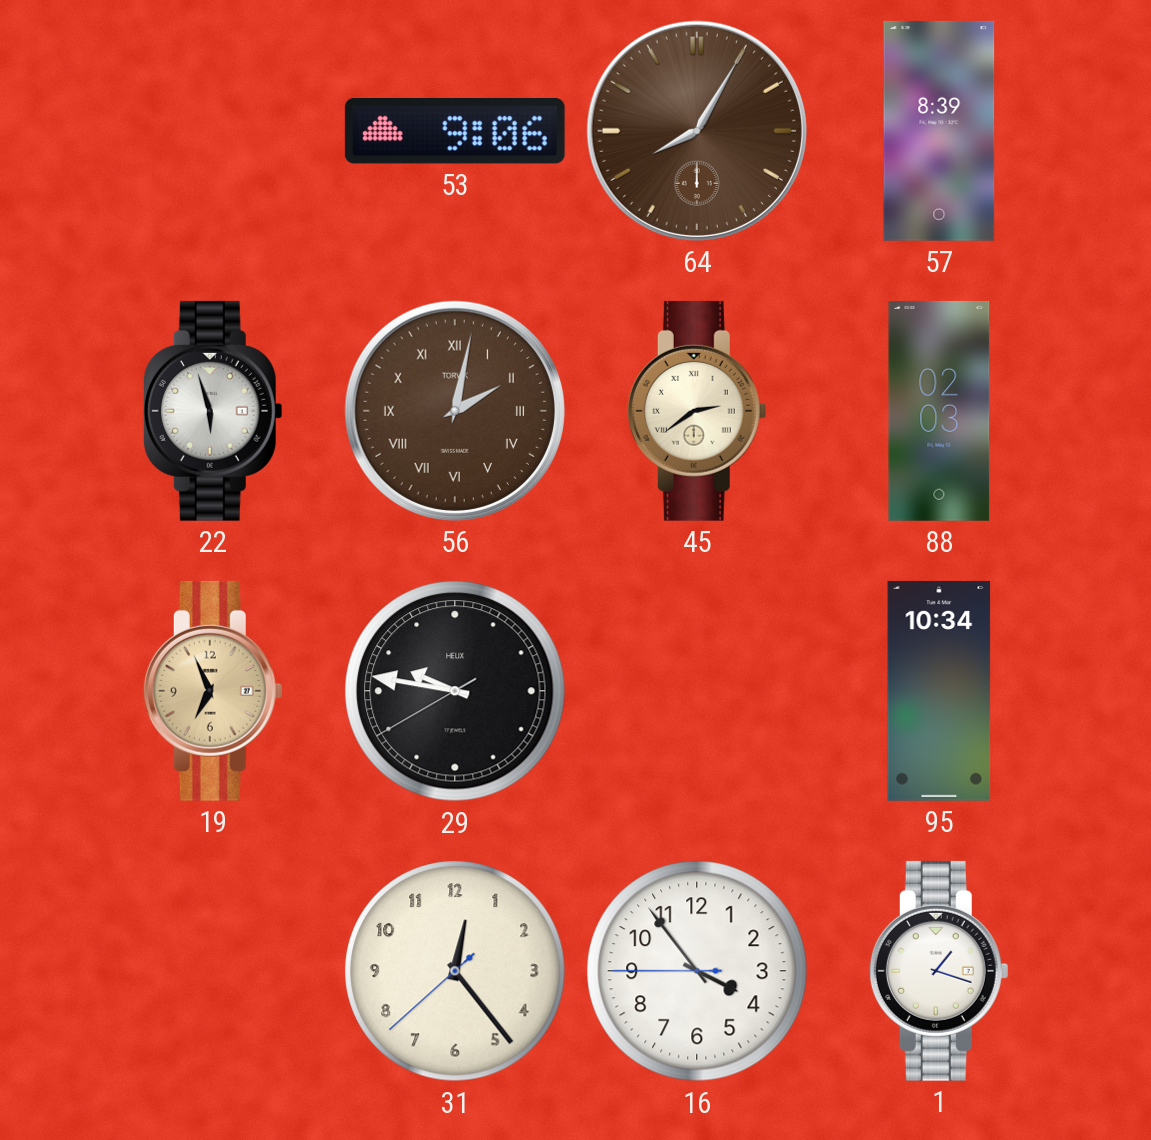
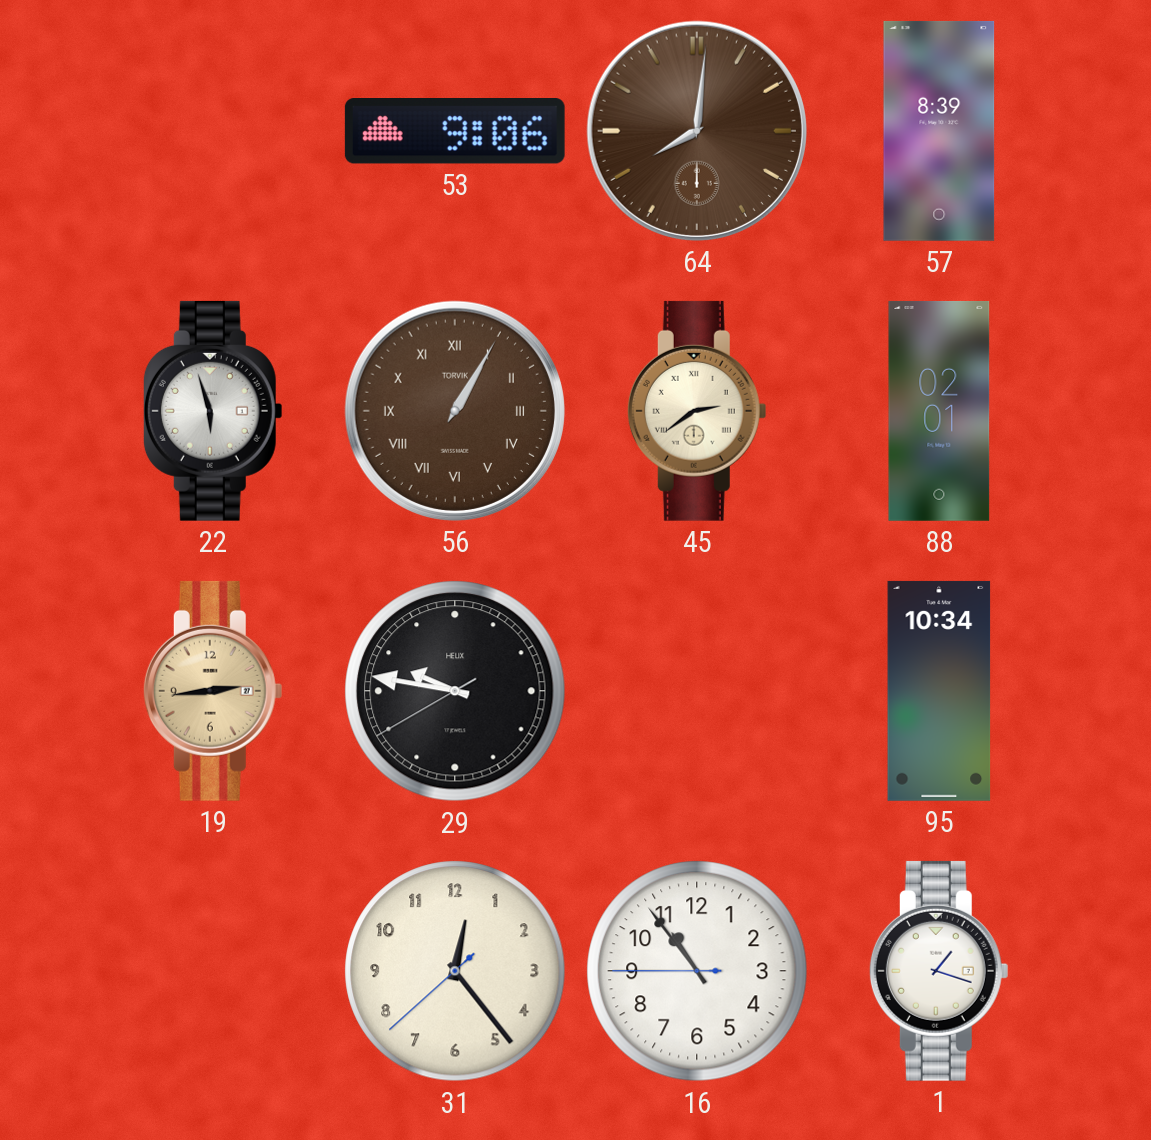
64: 8:05 -> 8:01
56: 2:02 -> 1:05
88: 02:03 -> 02:01
19: 6:56 -> 2:44
16: 3:53 -> 10:53
